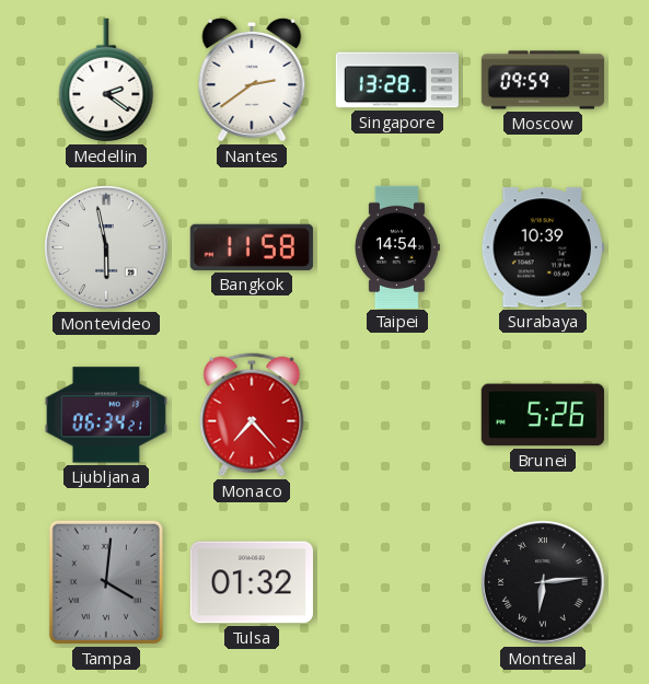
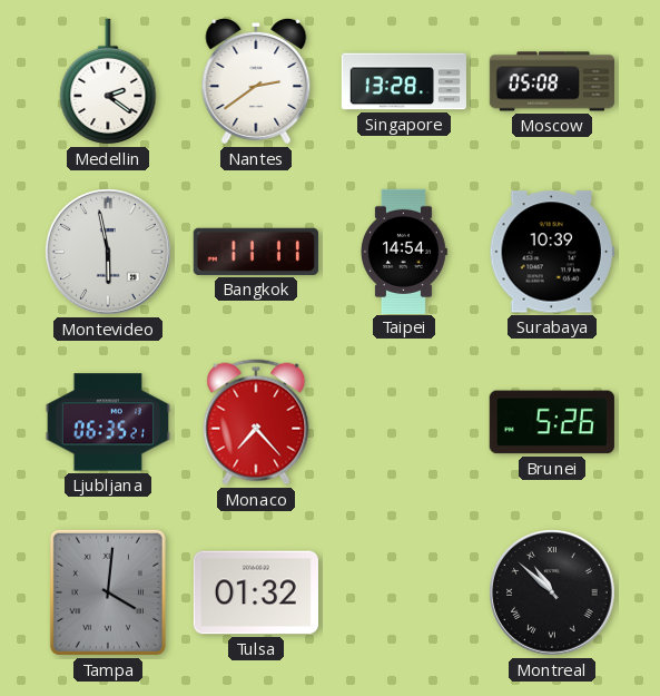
Moscow: 09:59 -> 05:08
Bangkok: 11:58 -> 11:11
Ljubljana: 06:34 -> 06:35
Montreal: 6:14 -> 10:52
